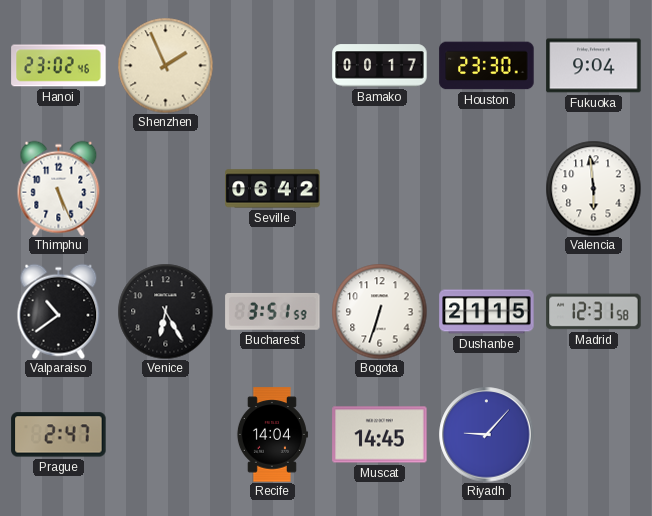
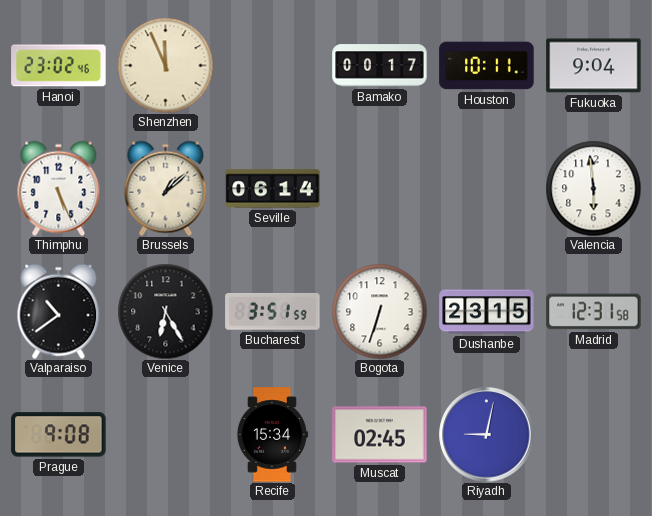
Shenzhen: 1:56 -> 11:56
Houston: 23:30 -> 10:11
Brussels: none -> 1:08
Seville: 06:42 -> 06:14
Dushanbe: 21:15 -> 23:15
Prague: 2:47 -> 9:08
Recife: 14:04 -> 15:34
Muscat: 14:45 -> 02:45
Riyadh: 9:07 -> 9:02
